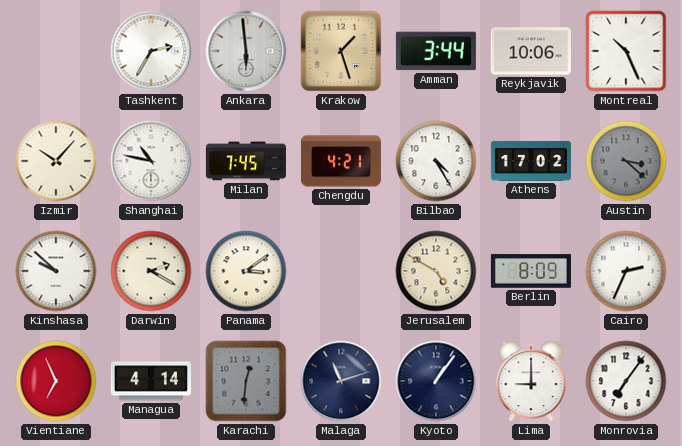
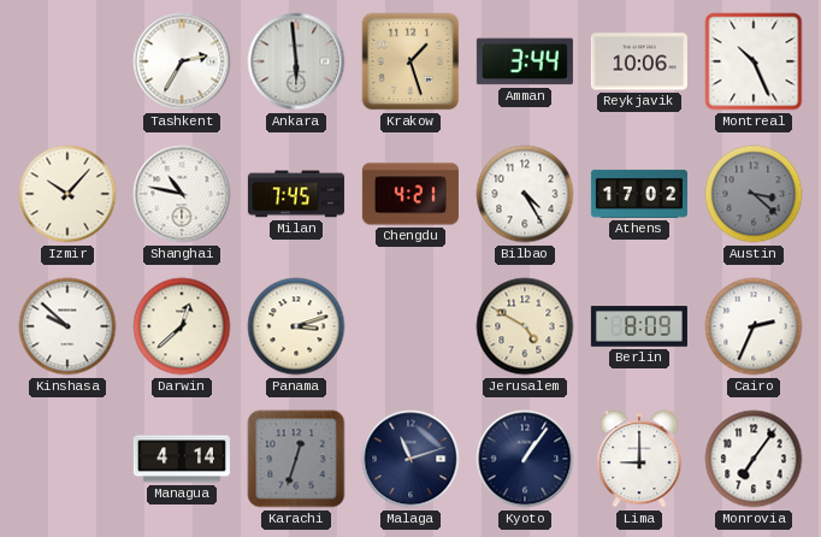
Darwin: 2:20 -> 12:38
Panama: 3:09 -> 3:12
Vientiane: 6:56 -> none
Karachi: 12:31 -> 12:33
